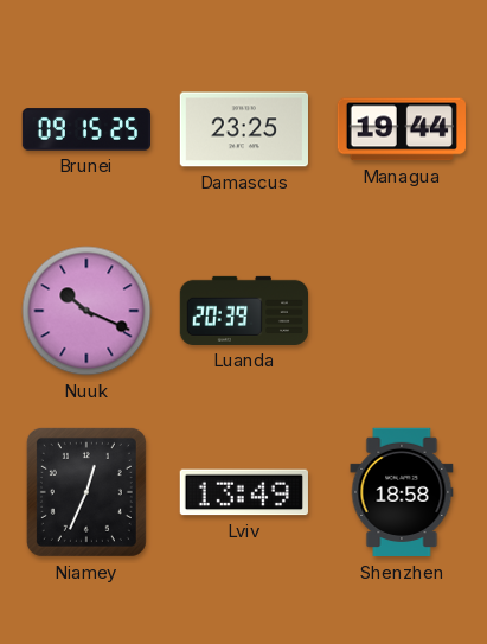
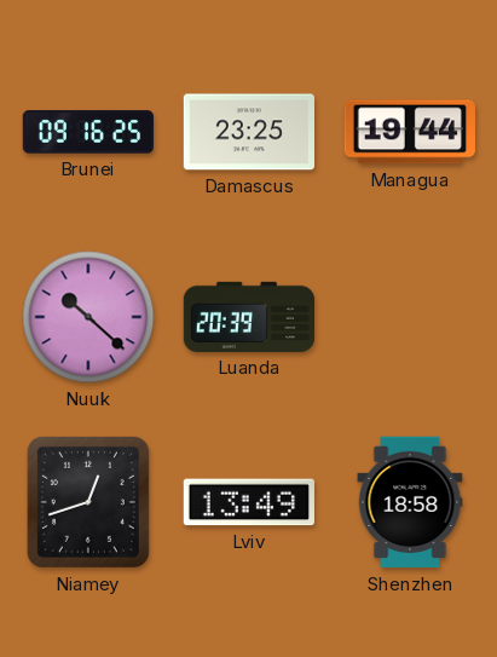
Brunei: 09:15 -> 09:16
Nuuk: 10:19 -> 10:22
Niamey: 12:34 -> 12:42
